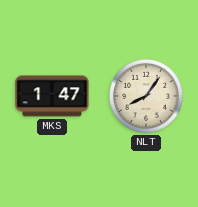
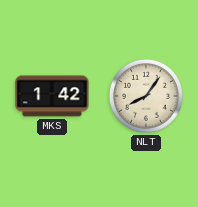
MKS: 1:47 -> 1:42
